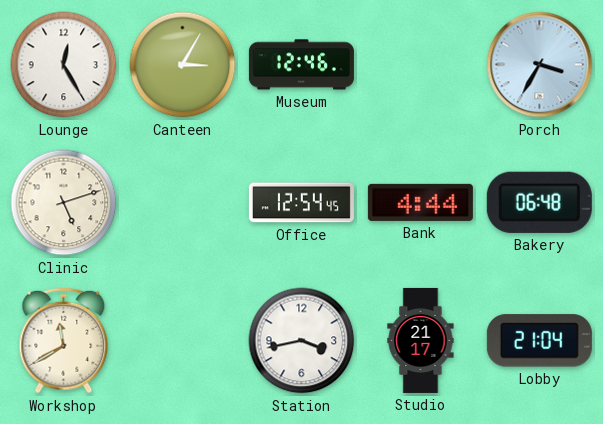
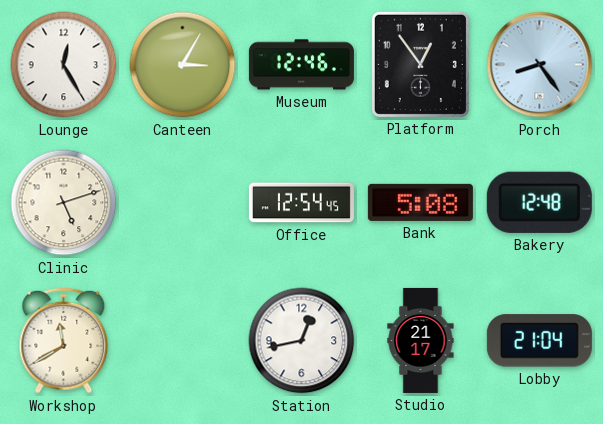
Platform: none -> 12:54
Porch: 3:35 -> 8:24
Bank: 4:44 -> 5:08
Bakery: 06:48 -> 12:48
Station: 3:43 -> 12:43
